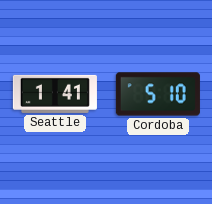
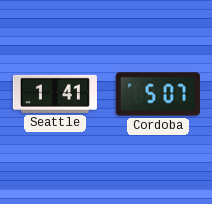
Cordoba: 5:10 -> 5:07
